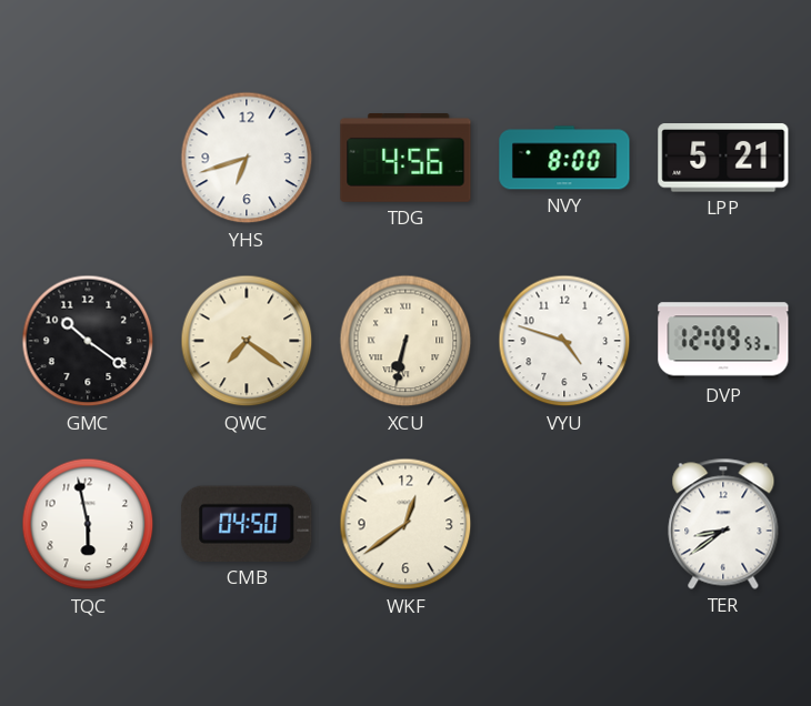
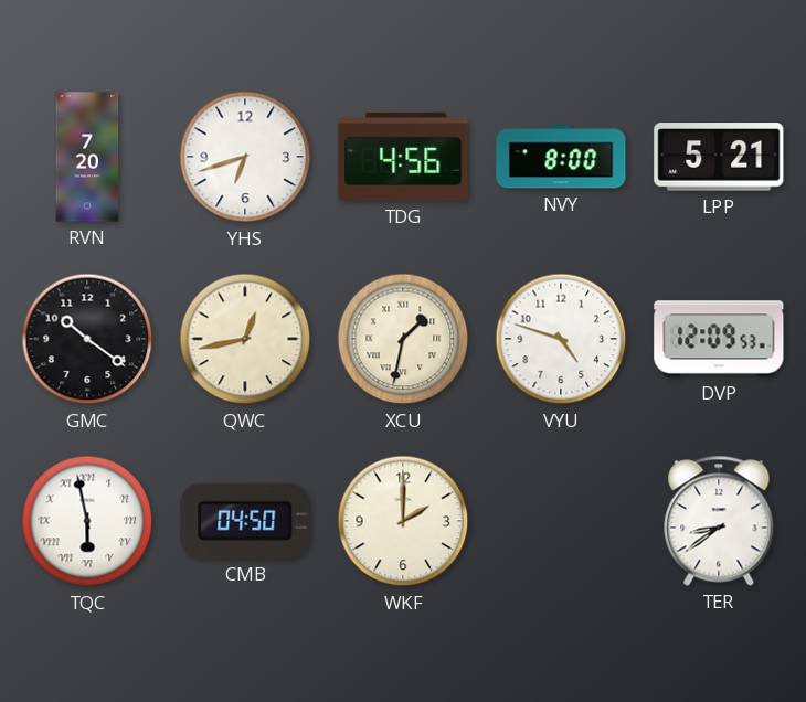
RVN: none -> 7:20
QWC: 7:21 -> 12:43
XCU: 6:32 -> 1:32
TQC numerals: Arabic -> Roman
WKF: 12:39 -> 2:00
